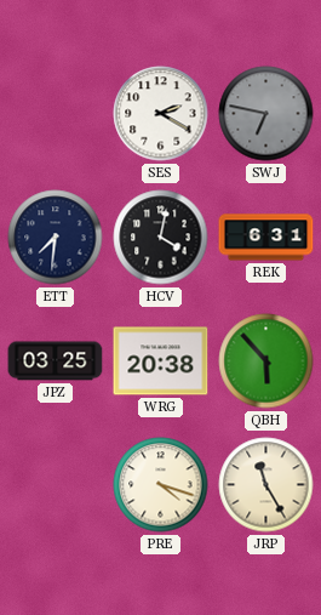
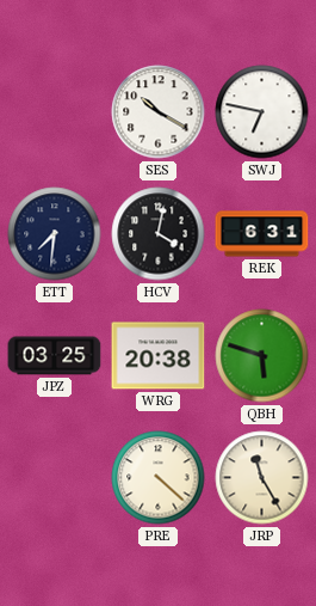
SES: 2:20 -> 10:20
SWJ dial: grey -> white
QBH: 5:53 -> 5:48
PRE: 4:18 -> 4:22
